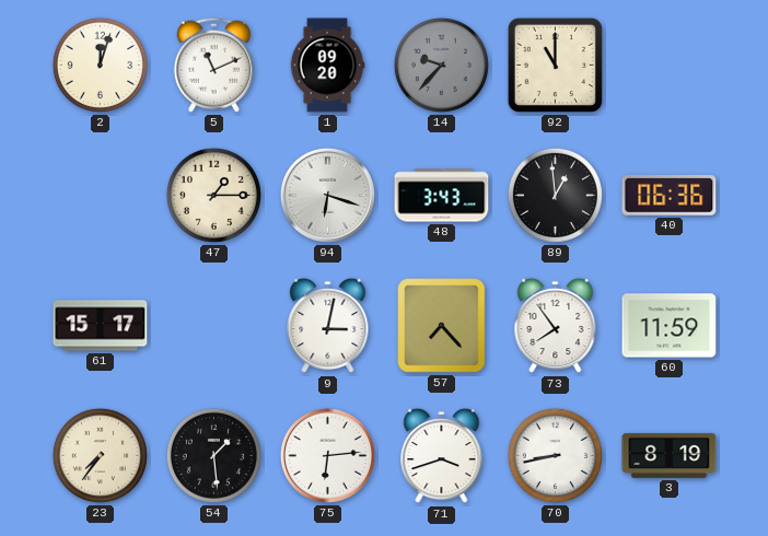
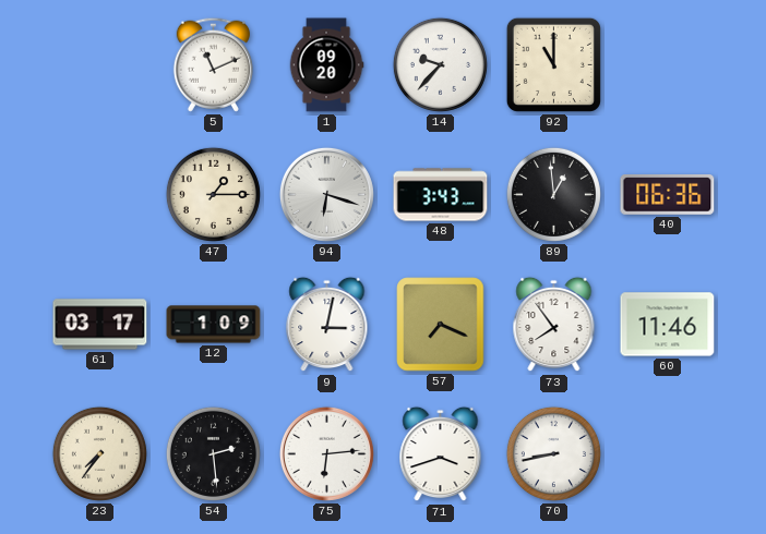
2: 12:03 -> none
14 dial: grey -> white
61: 15:17 -> 03:17
12: none -> 1:09
57: 7:23 -> 7:19
60: 11:59 -> 11:46
54: 1:29 -> 2:29
3: 8:19 -> none
